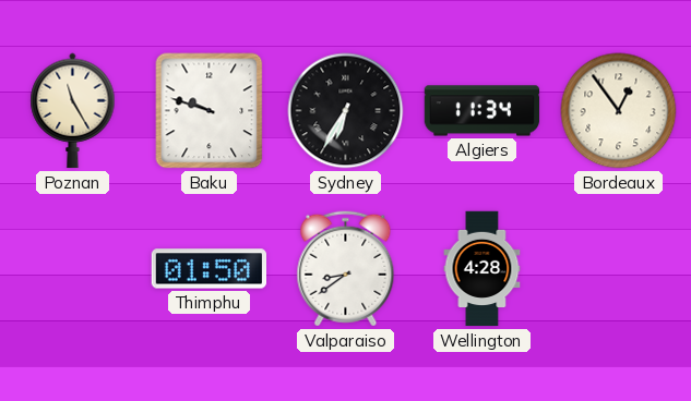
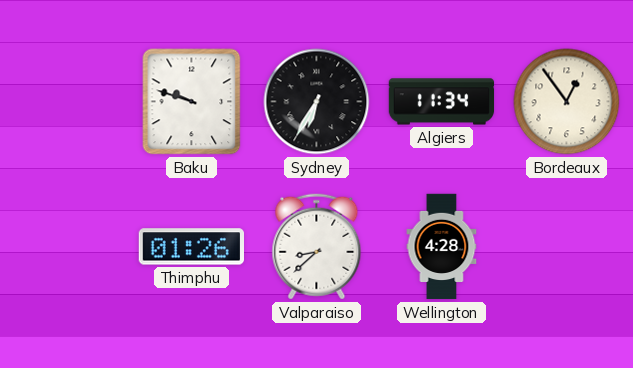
Poznan: 11:25 -> none
Thimphu: 01:50 -> 01:26
Valparaiso: 8:39 -> 8:38
